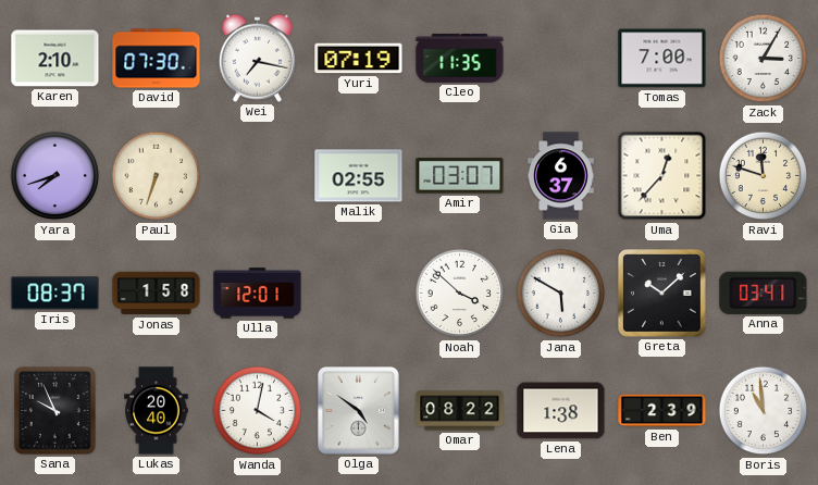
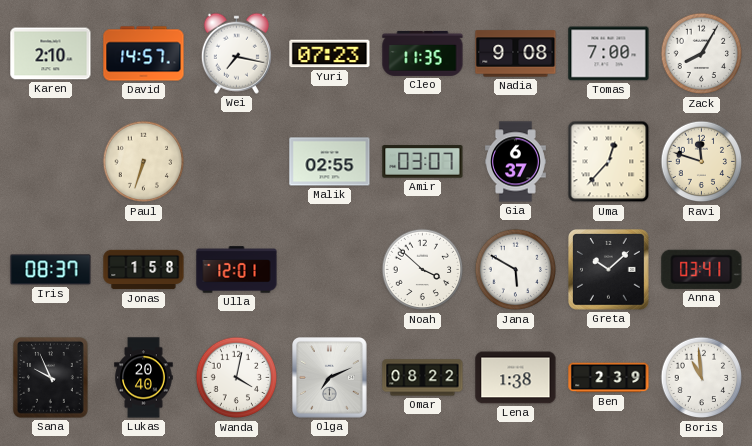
David: 07:30 -> 14:57
Yuri: 07:19 -> 07:23
Nadia: none -> 9:08
Zack: 3:05 -> 8:05
Yara: 7:42 -> none
Olga: 4:51 -> 7:11
